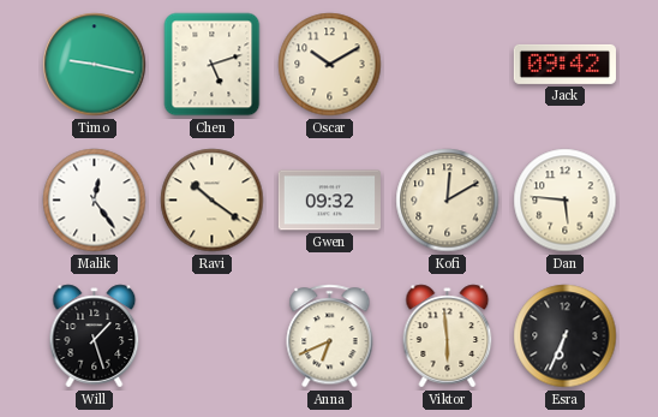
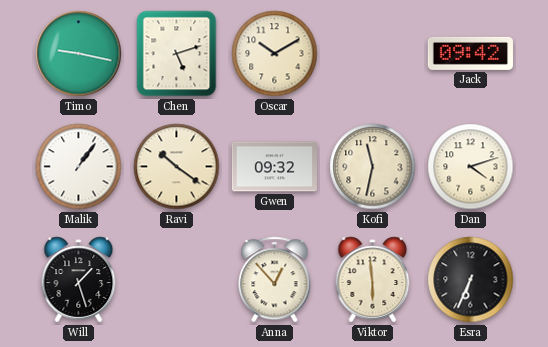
Malik: 12:24 -> 1:06
Kofi: 12:10 -> 11:32
Dan: 5:46 -> 4:12
Anna: 6:41 -> 12:53
